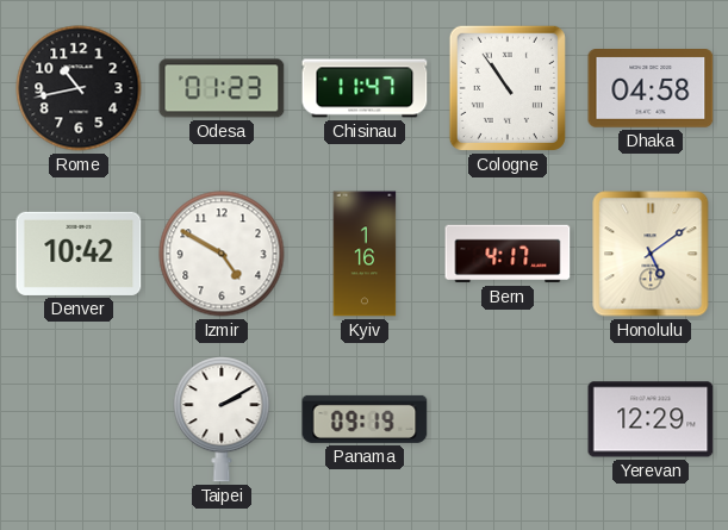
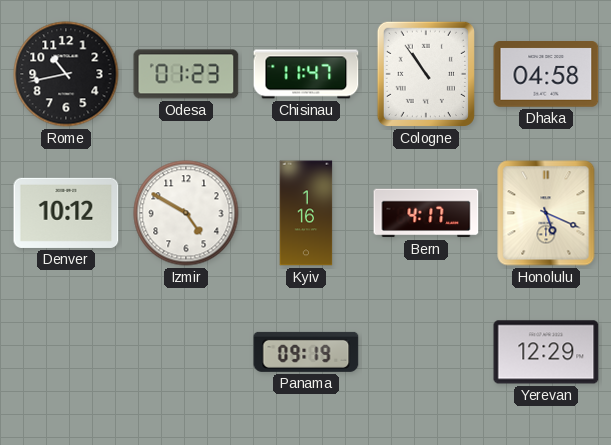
Denver: 10:42 -> 10:12
Honolulu: 5:09 -> 5:19
Taipei: 2:10 -> none
